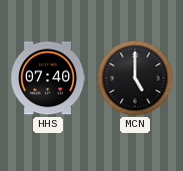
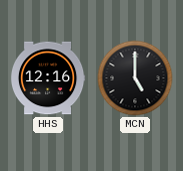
HHS: 07:40 -> 12:16
